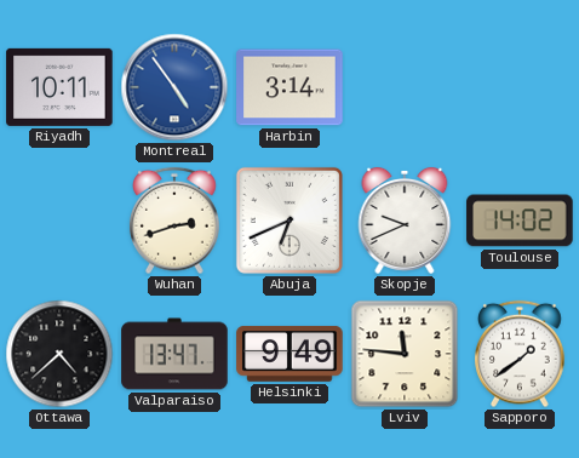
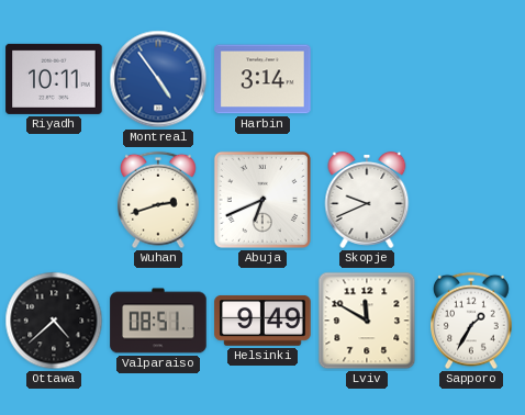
Toulouse: 14:02 -> none
Valparaiso: 13:47 -> 08:51
Lviv: 11:46 -> 11:50
Sapporo: 1:39 -> 1:35
